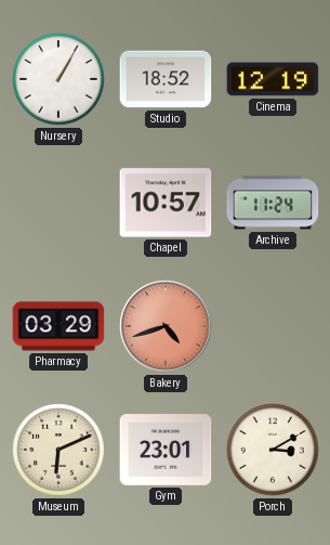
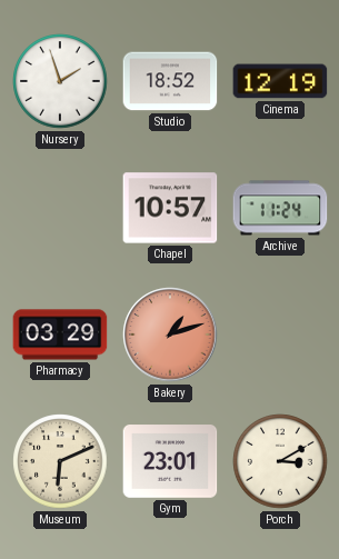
Nursery: 1:05 -> 1:57
Bakery: 4:42 -> 1:12
